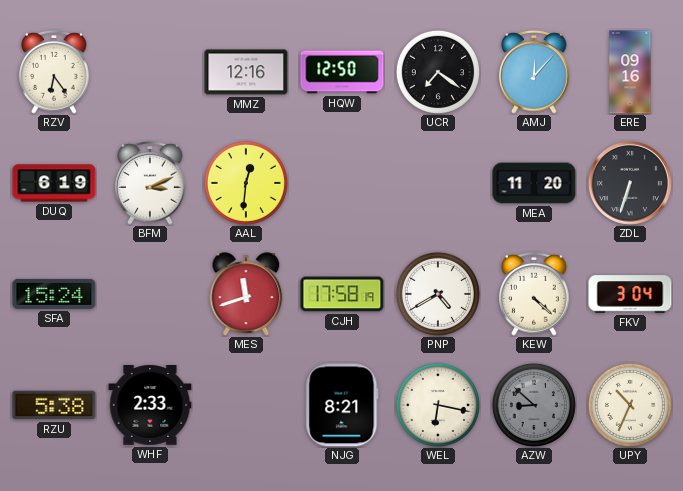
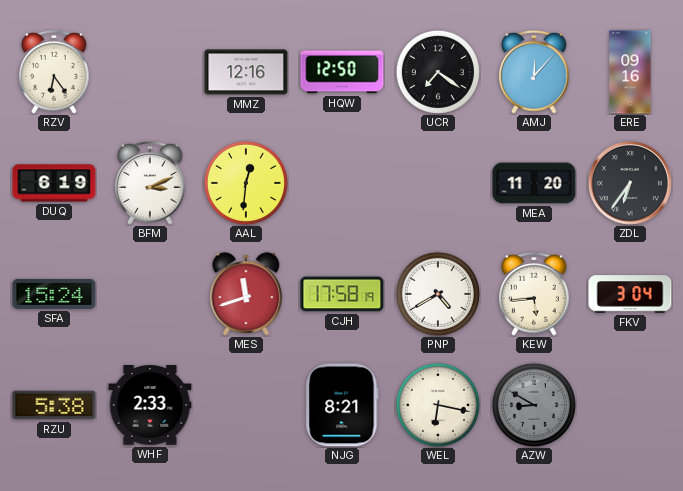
ZDL: 6:33 -> 6:36
KEW: 4:22 -> 5:44
AZW: 8:52 -> 8:50
UPY: 10:34 -> none
